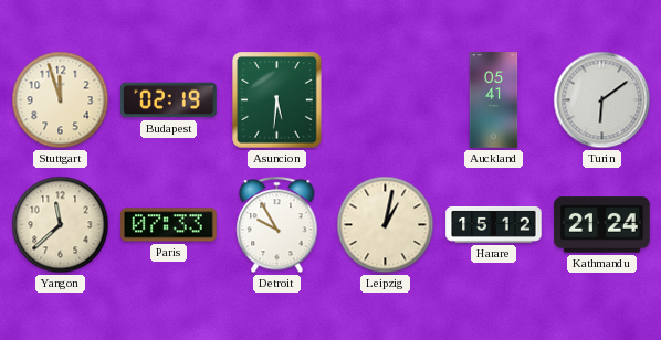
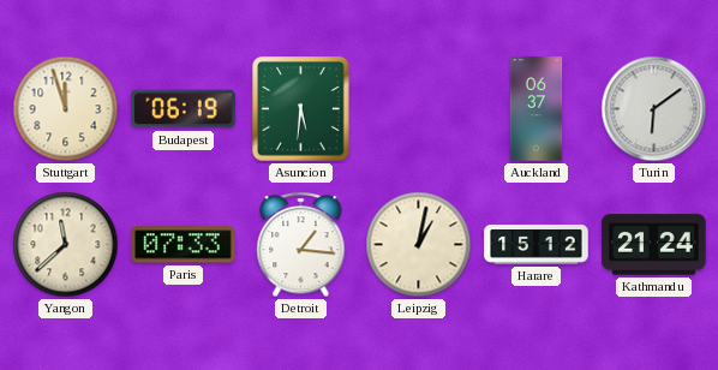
Budapest: 02:19 -> 06:19
Auckland: 05:41 -> 06:37
Detroit: 9:55 -> 1:16
